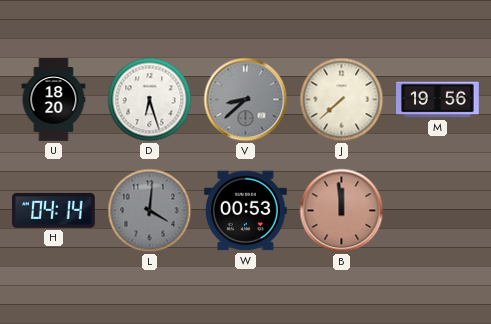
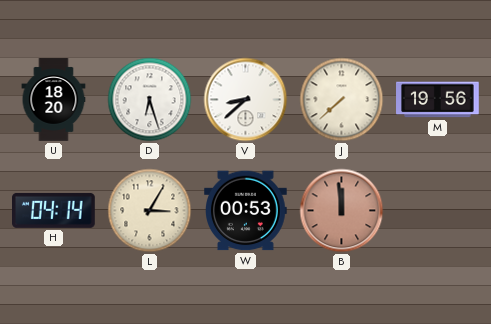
V dial: grey -> white
L: 4:01 -> 3:05
L dial: grey -> cream
